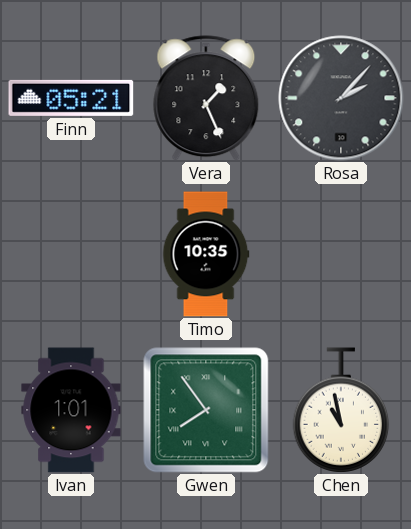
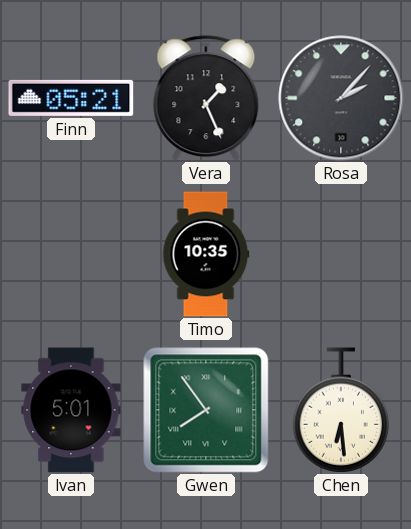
Ivan: 1:01 -> 5:01
Chen: 10:58 -> 6:29
